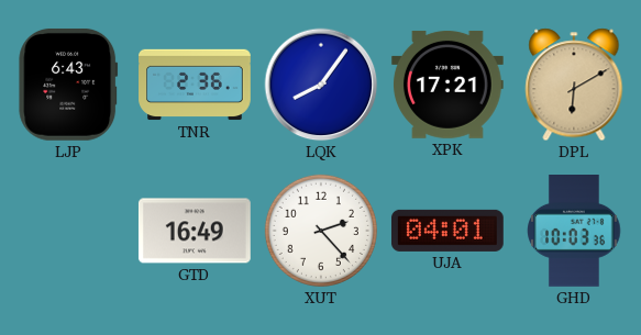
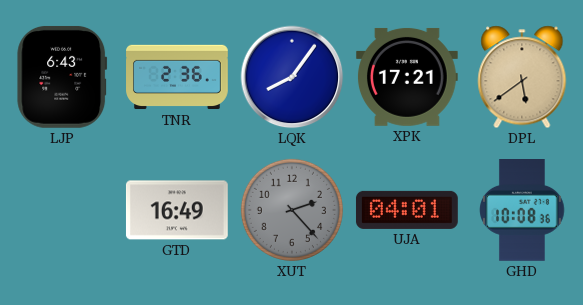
DPL: 6:10 -> 5:39
XUT dial: white -> grey
GHD: 10:03 -> 10:08
